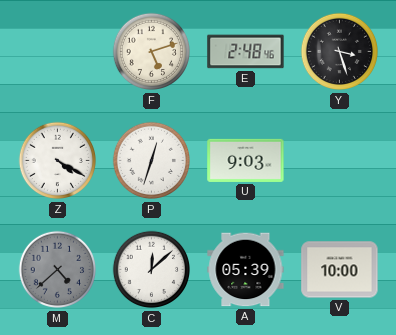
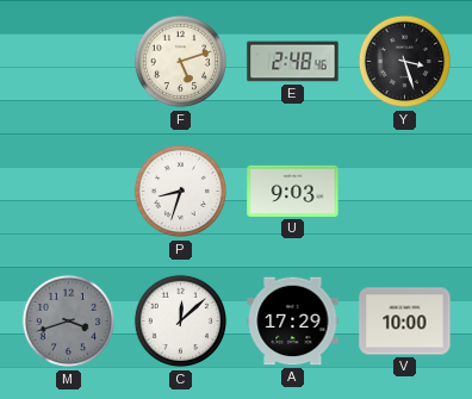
Z: 4:20 -> none
P: 12:33 -> 8:33
M: 4:38 -> 3:42
A: 05:39 -> 17:29
